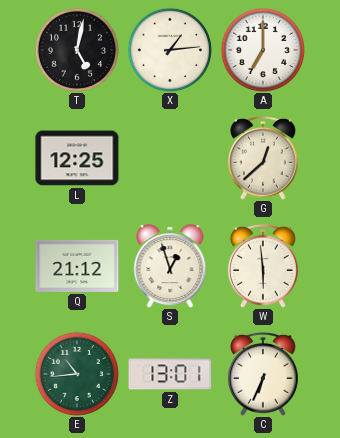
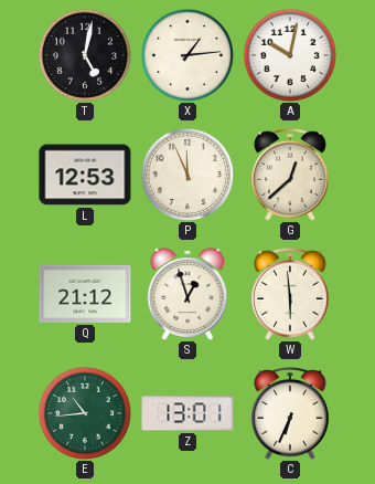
A: 7:00 -> 10:02
L: 12:25 -> 12:53
P: none -> 11:56
